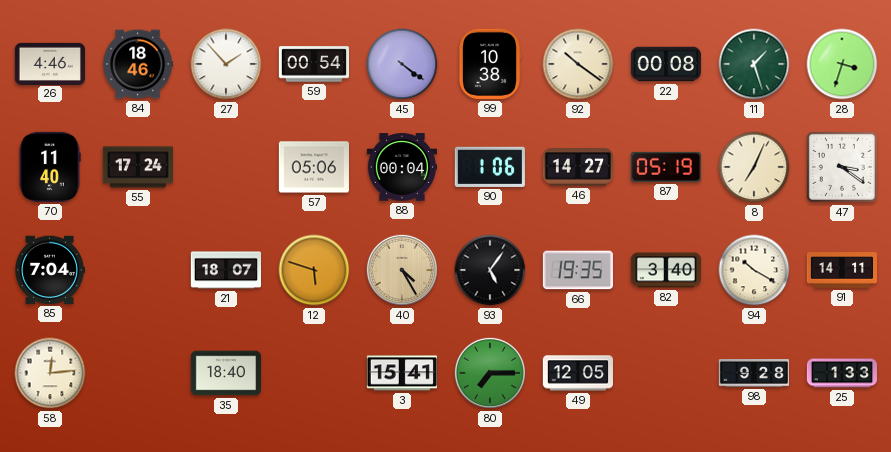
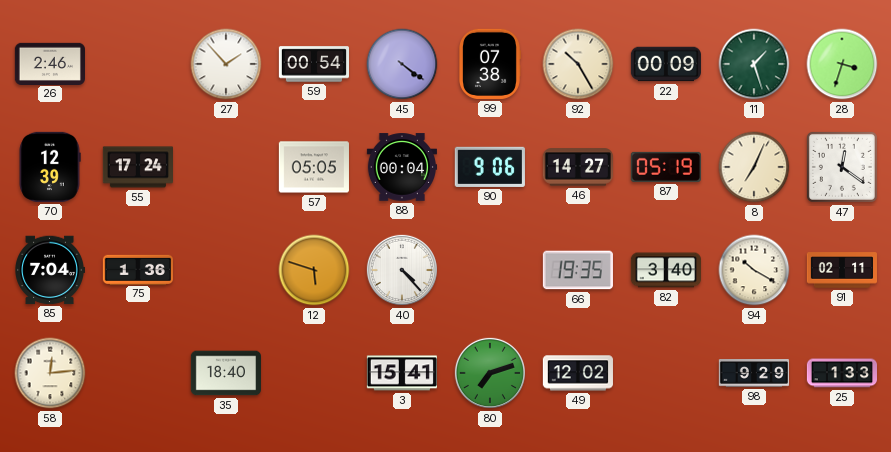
26: 4:46 -> 2:46
84: 18:46 -> none
99: 10:38 -> 07:38
92: 10:21 -> 10:25
22: 00:08 -> 00:09
70: 11:40 -> 12:39
57: 05:06 -> 05:05
90: 1:06 -> 9:06
47: 3:21 -> 12:21
75: none -> 1:36
21: 18:07 -> none
40: 4:25 -> 4:23
40 dial: champagne -> white
93: 5:06 -> none
91: 14:11 -> 02:11
80: 7:15 -> 7:12
49: 12:05 -> 12:02
98: 9:28 -> 9:29
